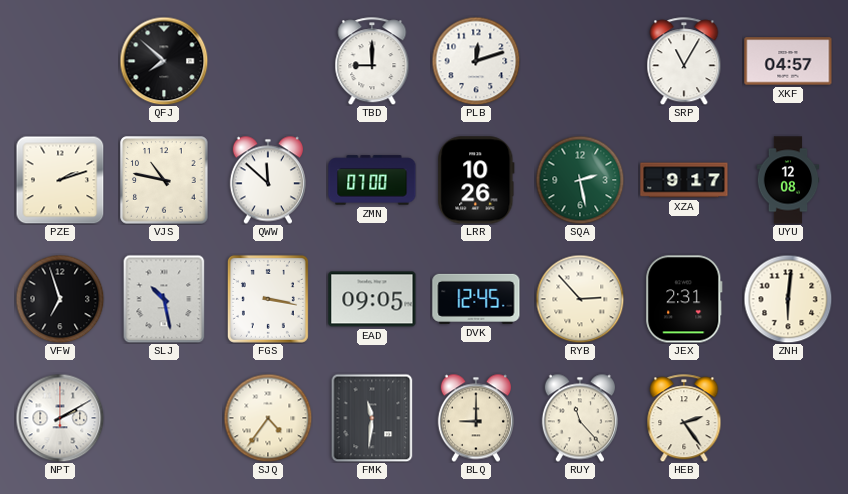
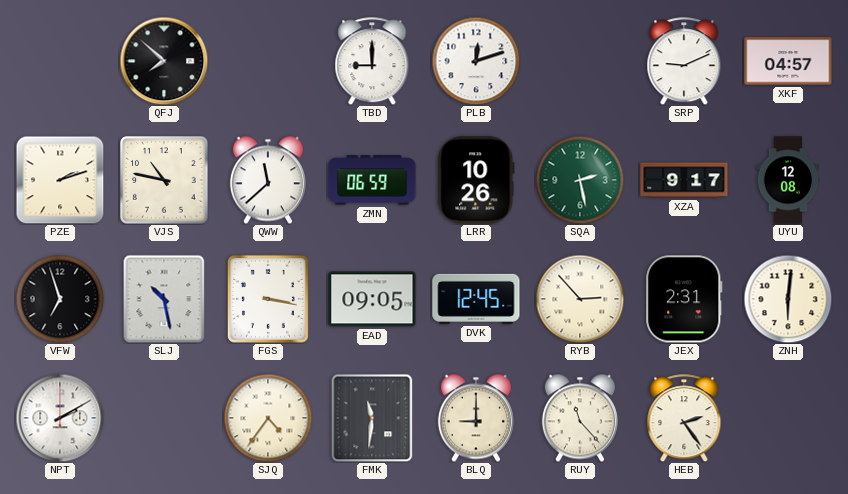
SRP: 11:05 -> 9:11
QWW: 11:52 -> 11:38
ZMN: 07:00 -> 06:59
